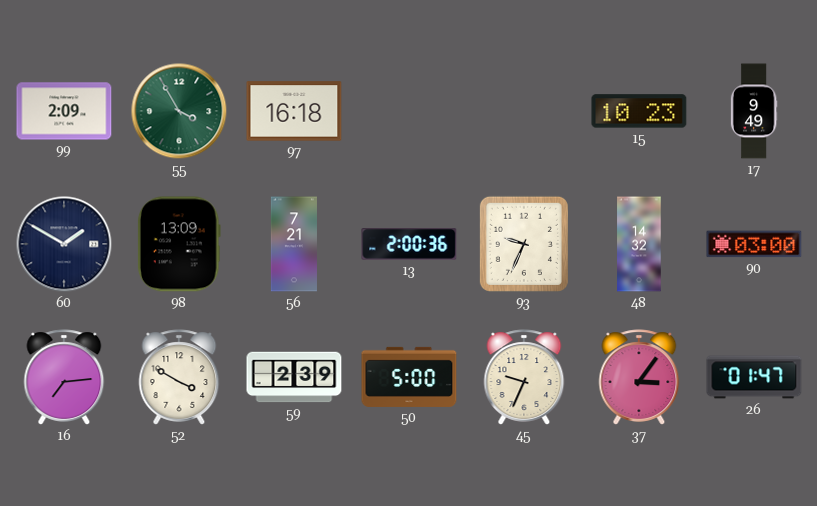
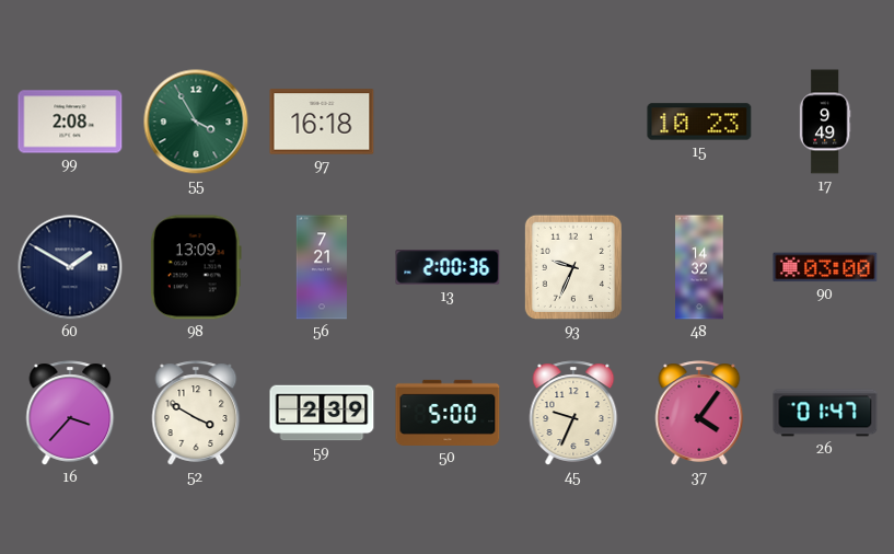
99: 2:09 -> 2:08
16: 7:14 -> 3:37
37: 3:06 -> 4:06
